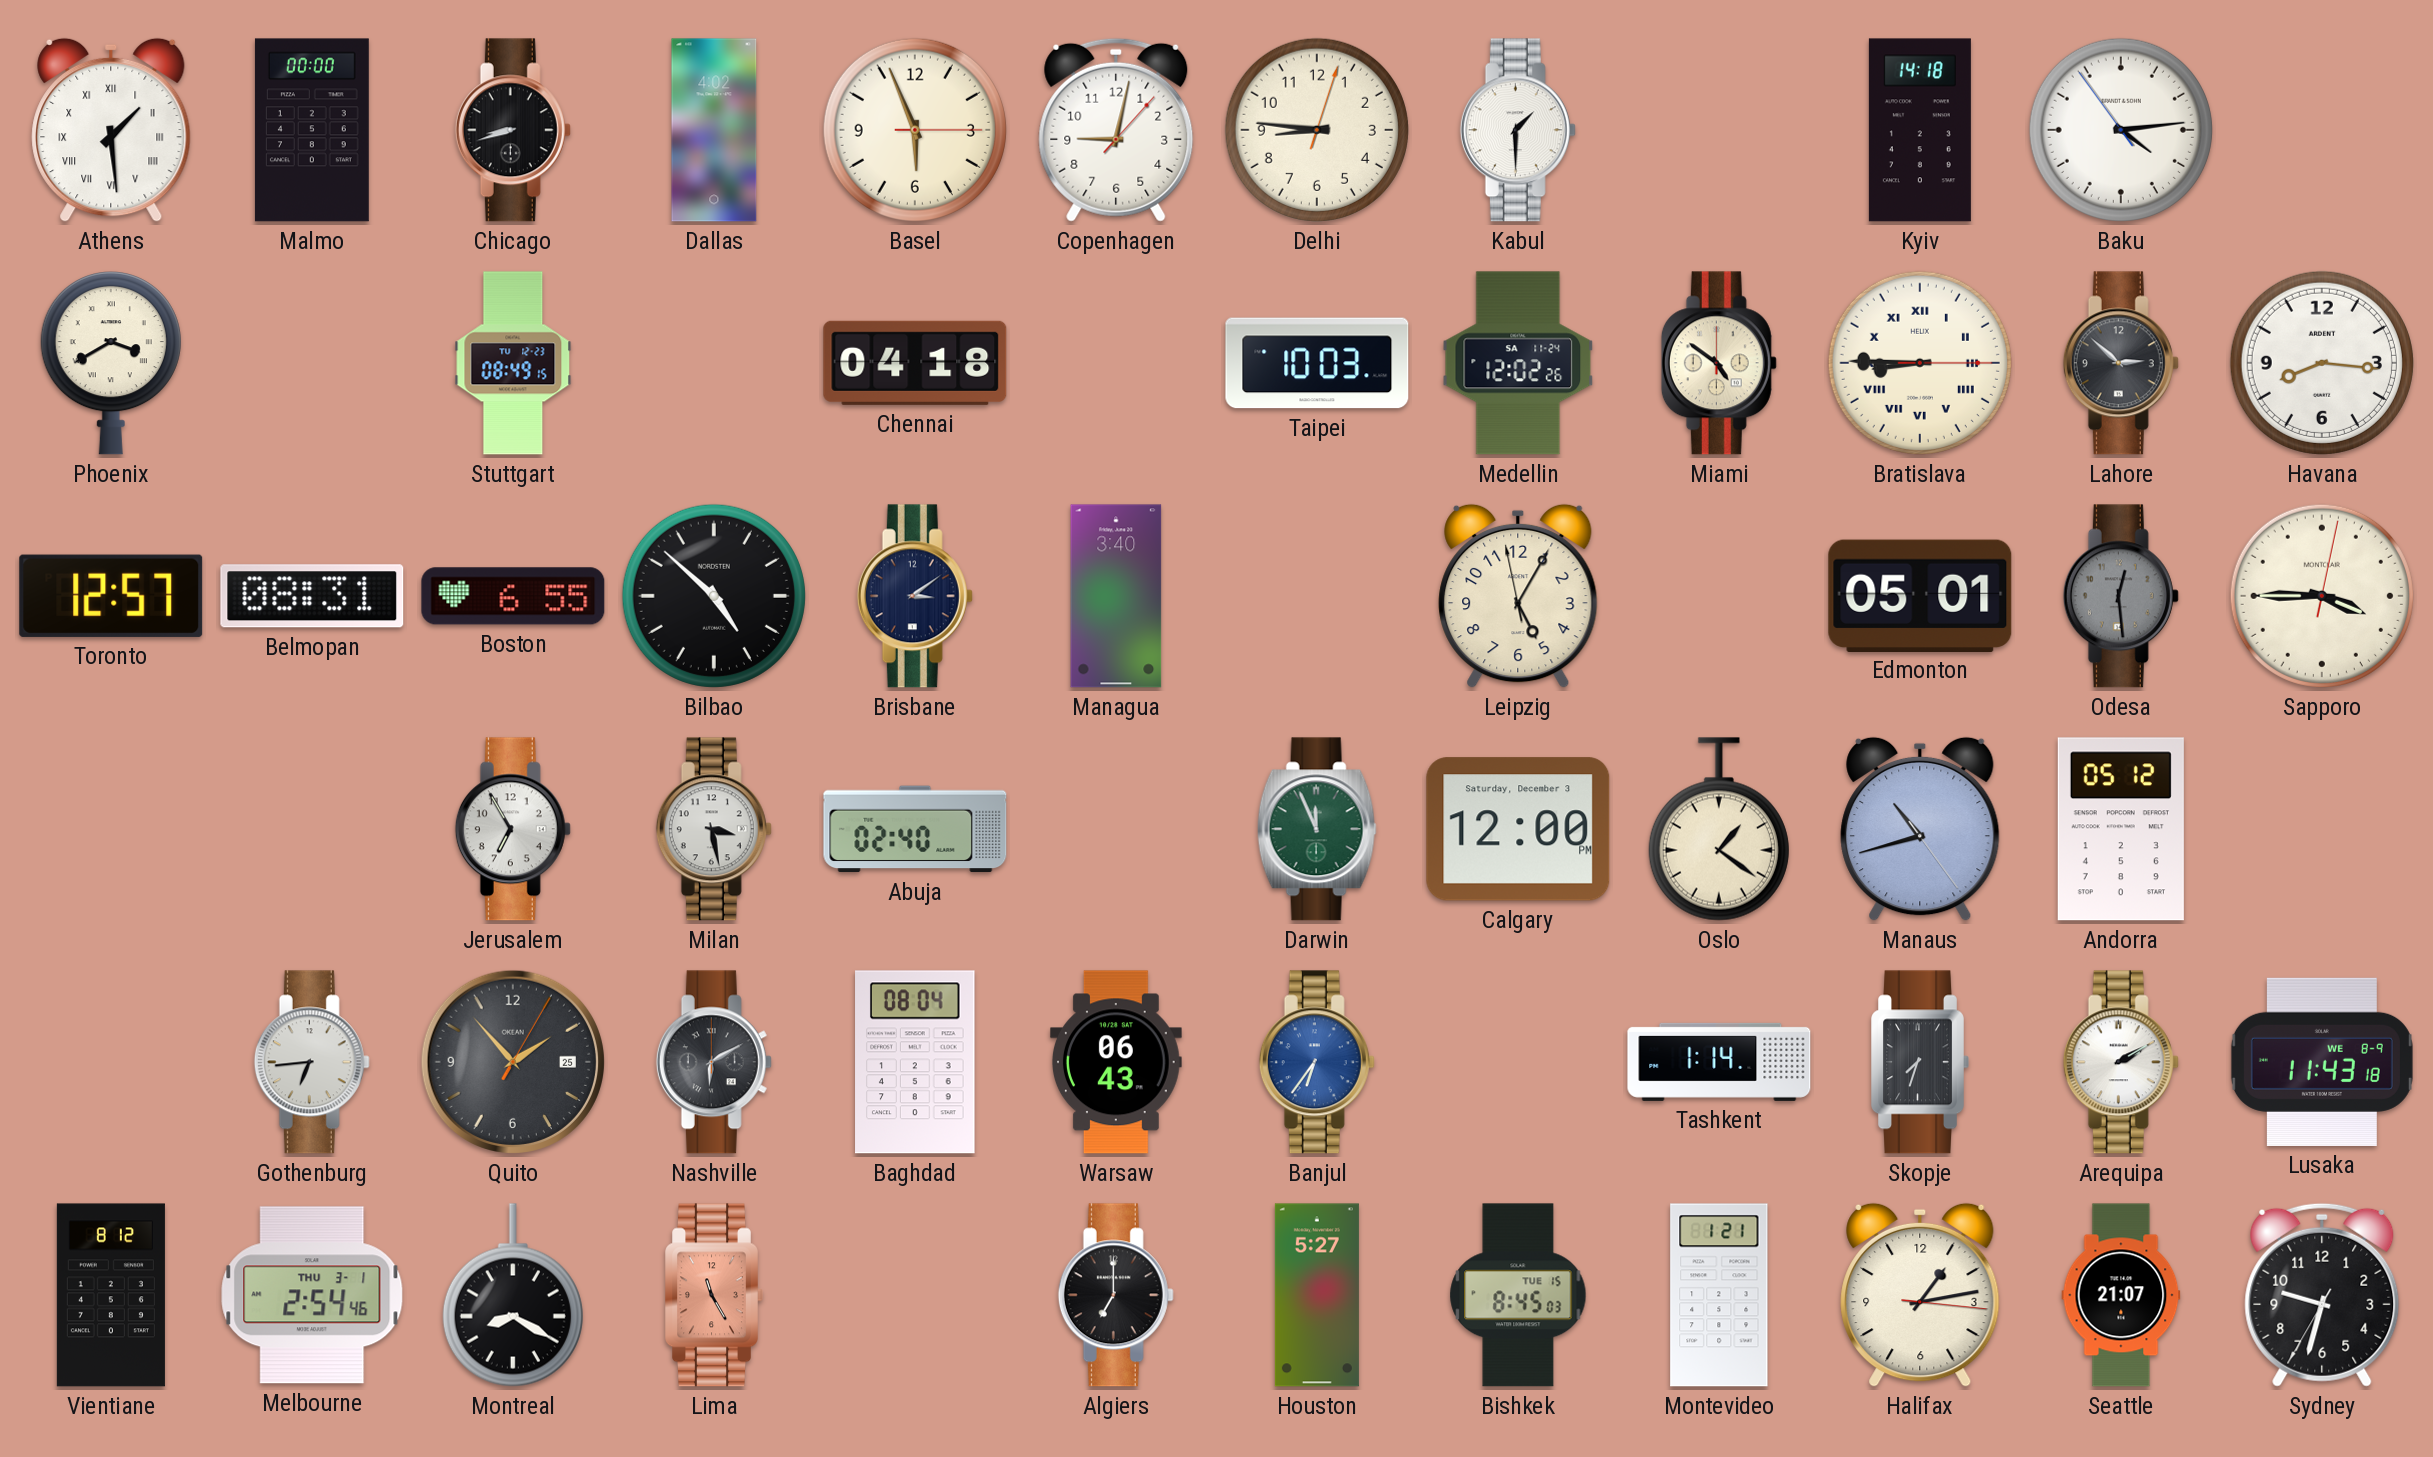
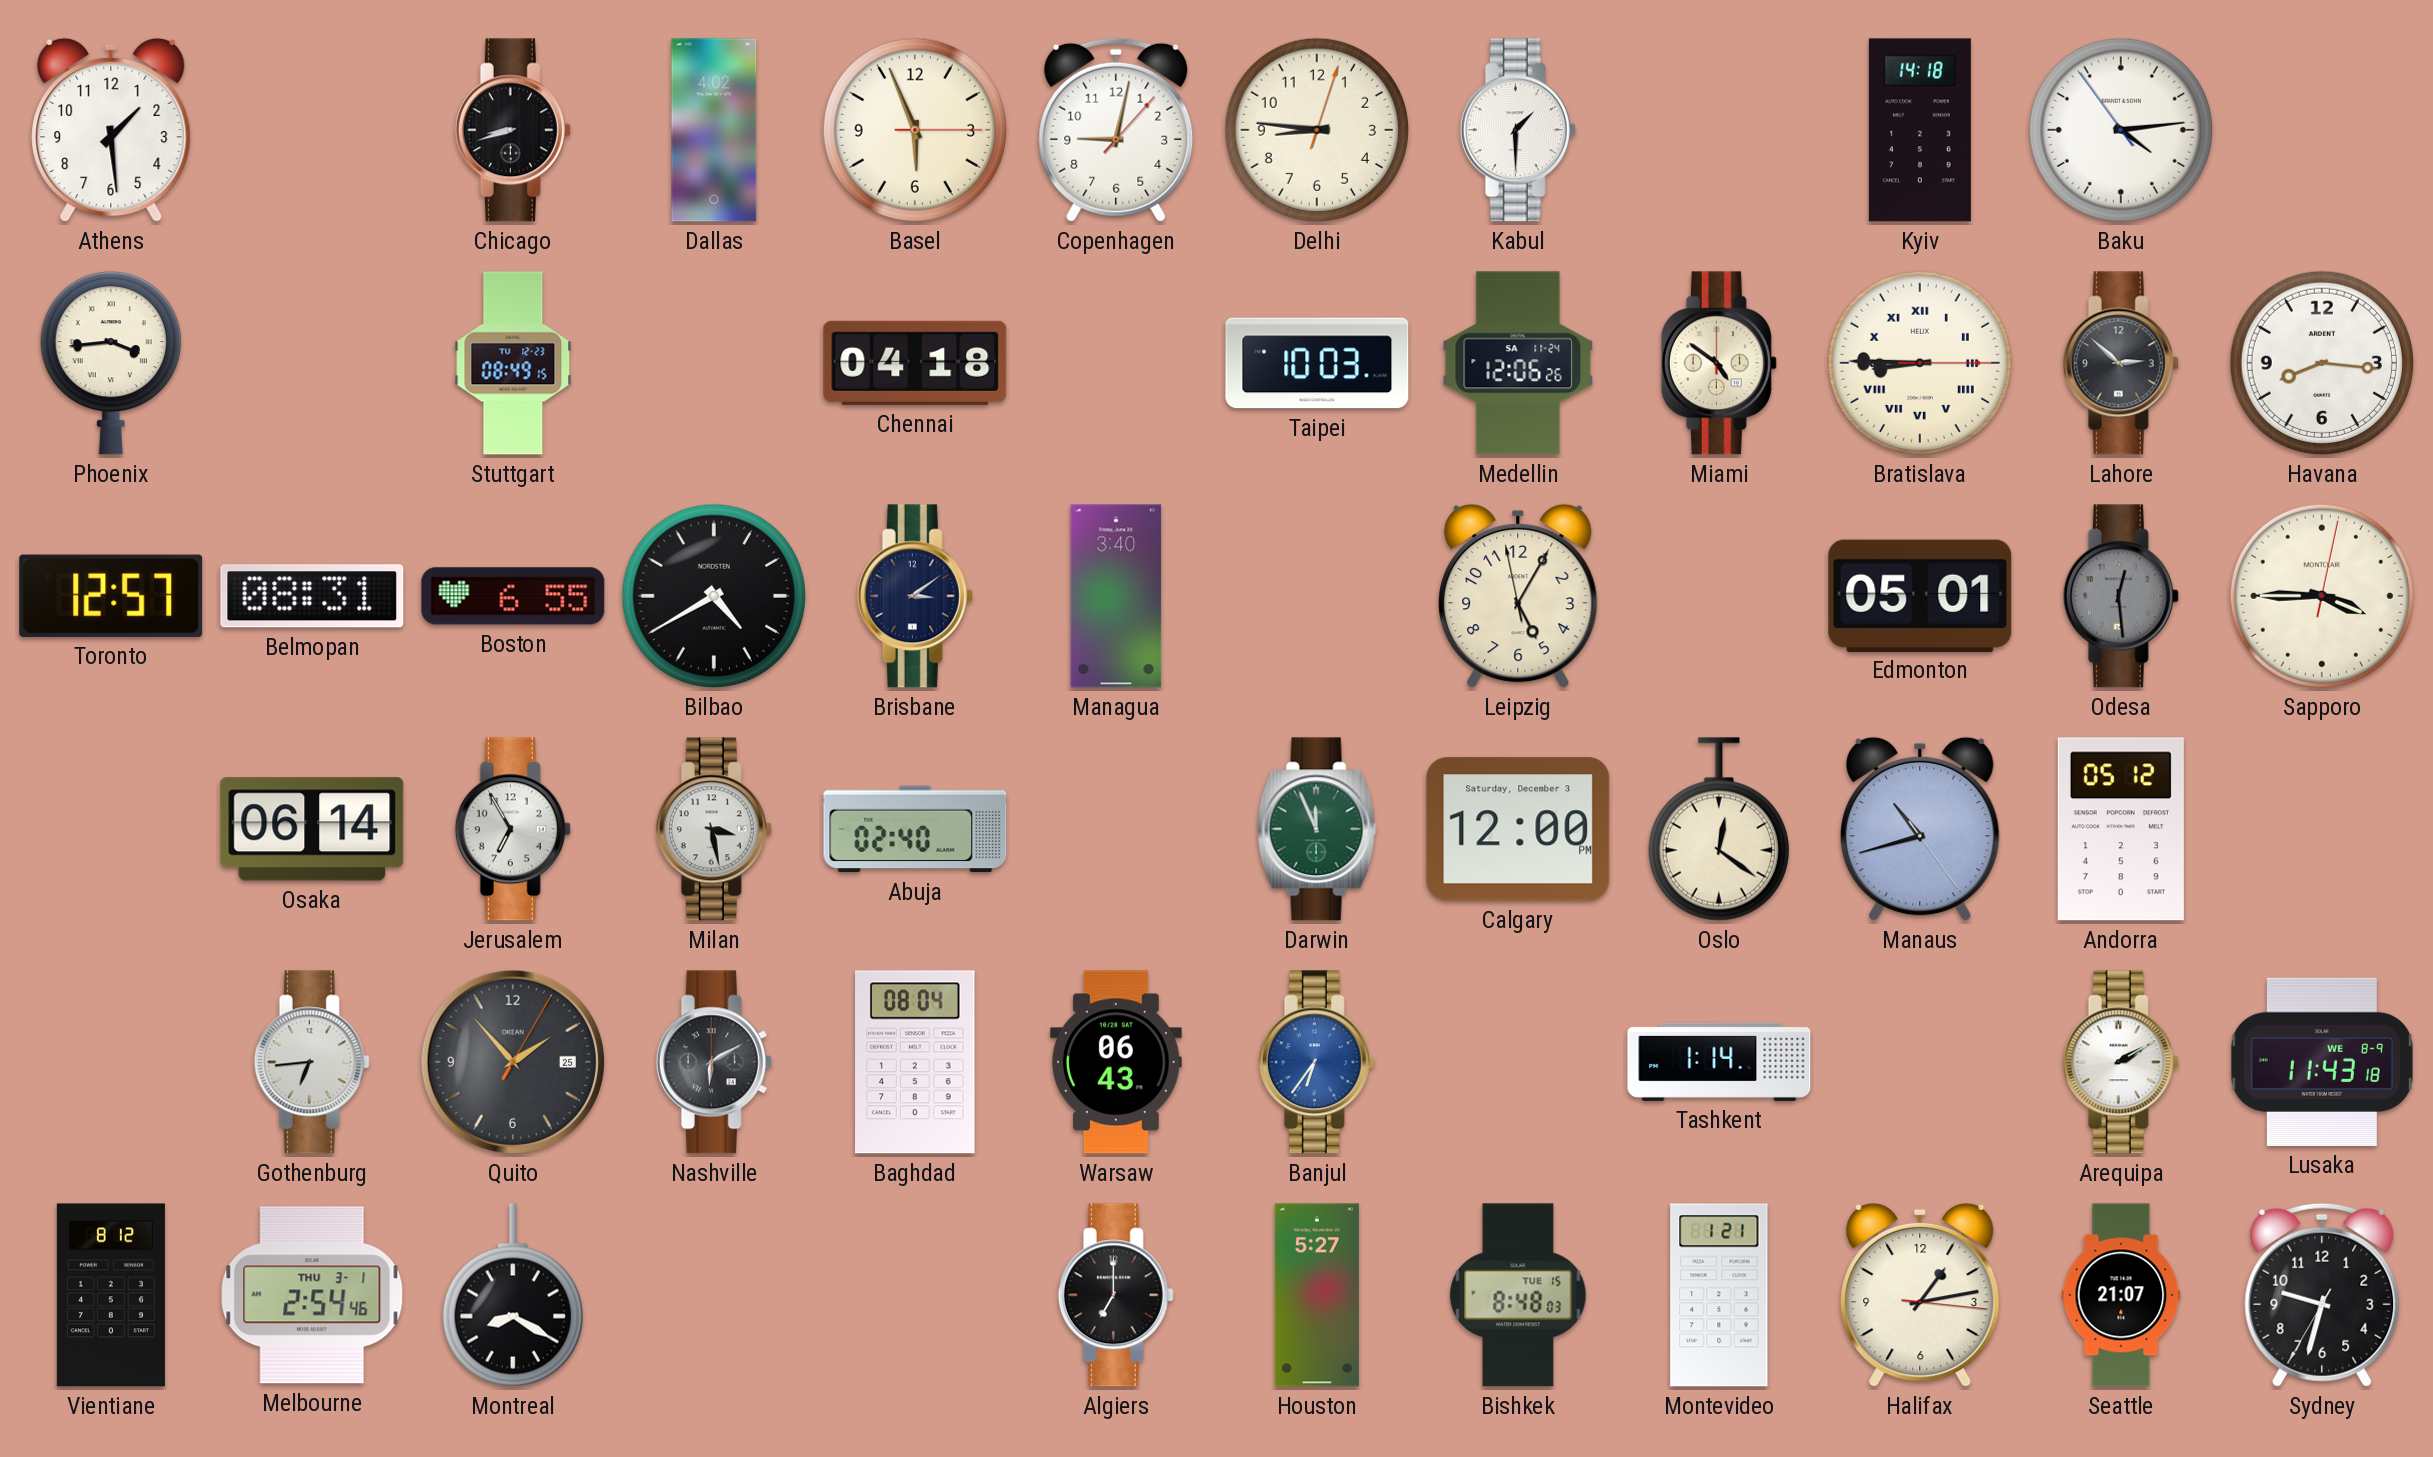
Athens numerals: Roman -> Arabic
Malmo: 00:00 -> none
Phoenix: 3:40 -> 3:44
Medellin: 12:02 -> 12:06
Bilbao: 4:52 -> 4:40
Osaka: none -> 06:14
Oslo: 1:21 -> 12:21
Skopje: 7:33 -> none
Lima: 11:25 -> none
Bishkek: 8:45 -> 8:48
